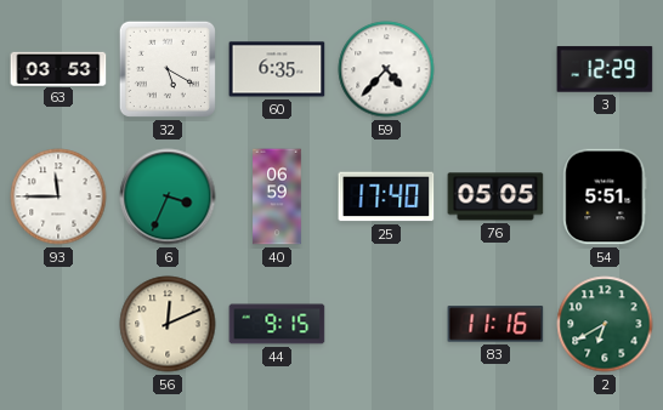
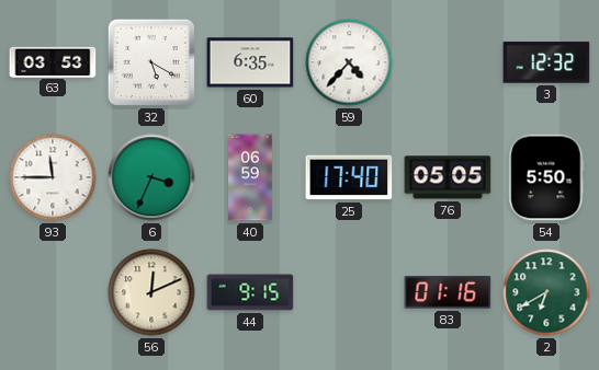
3: 12:29 -> 12:32
54: 5:51 -> 5:50
83: 11:16 -> 01:16
